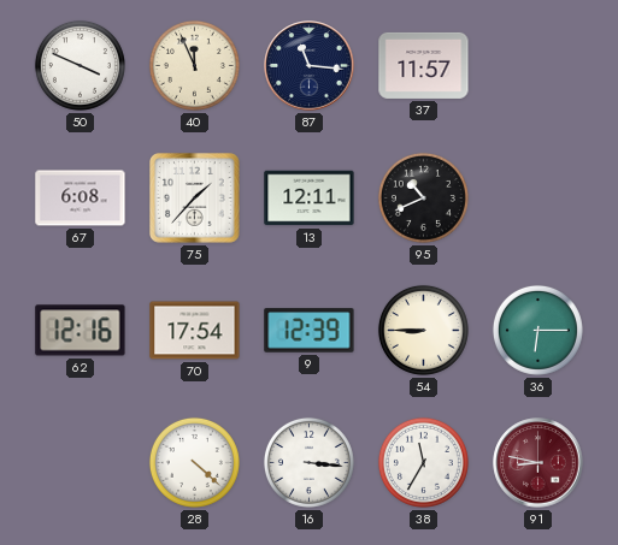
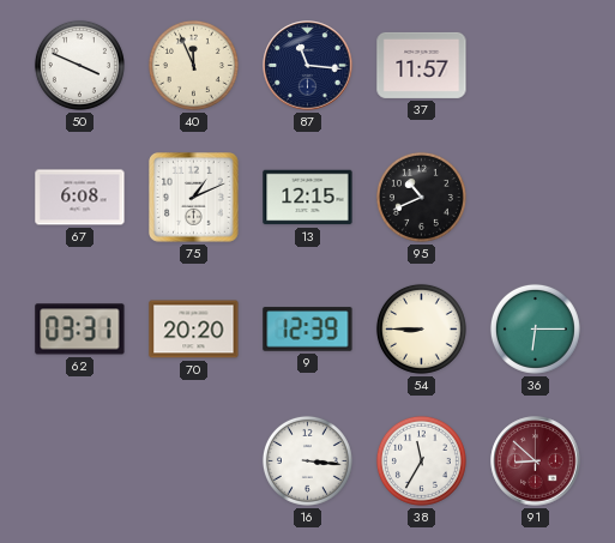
75: 1:37 -> 1:11
13: 12:11 -> 12:15
62: 12:16 -> 03:31
70: 17:54 -> 20:20
28: 4:22 -> none
91: 8:47 -> 8:52
